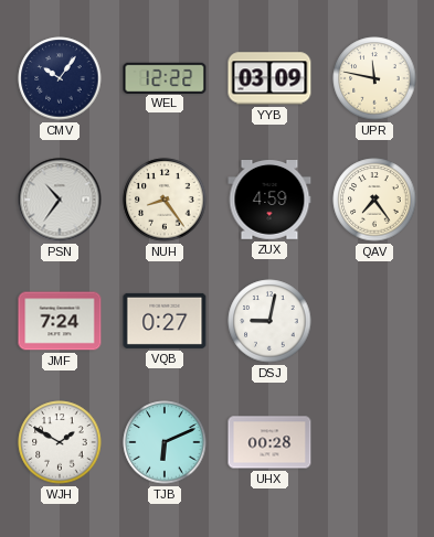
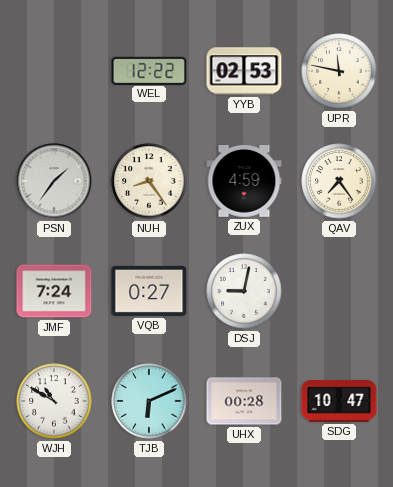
CMV: 10:06 -> none
YYB: 03:09 -> 02:53
PSN: 10:36 -> 1:36
WJH: 1:50 -> 10:50
SDG: none -> 10:47
